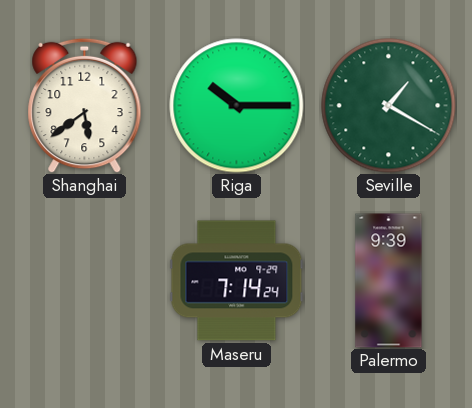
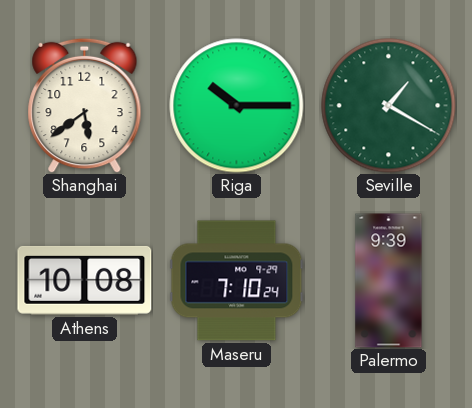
Athens: none -> 10:08
Maseru: 7:14 -> 7:10
